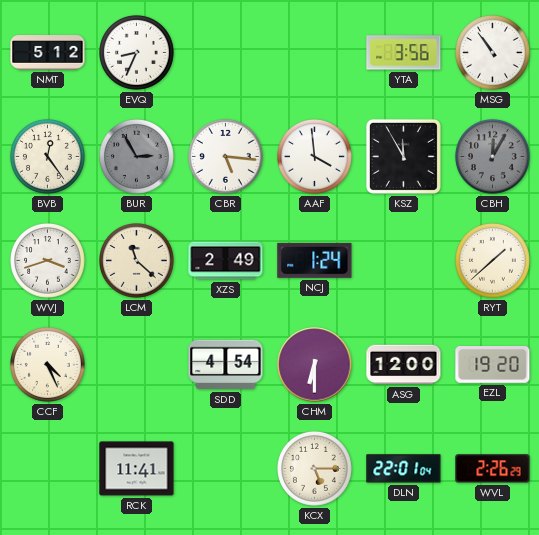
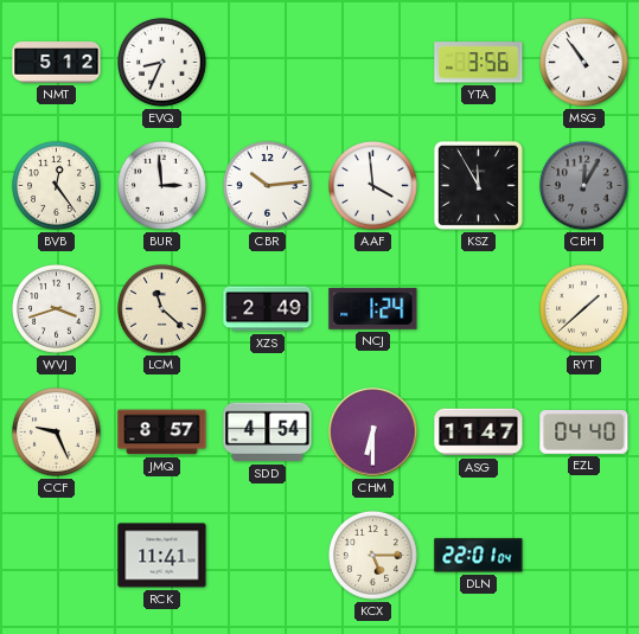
BUR: 2:55 -> 2:59
BUR dial: grey -> white
CBR: 5:16 -> 10:14
CCF: 4:26 -> 9:26
JMQ: none -> 8:57
ASG: 12:00 -> 11:47
EZL: 19:20 -> 04:40
WVL: 2:26 -> none
